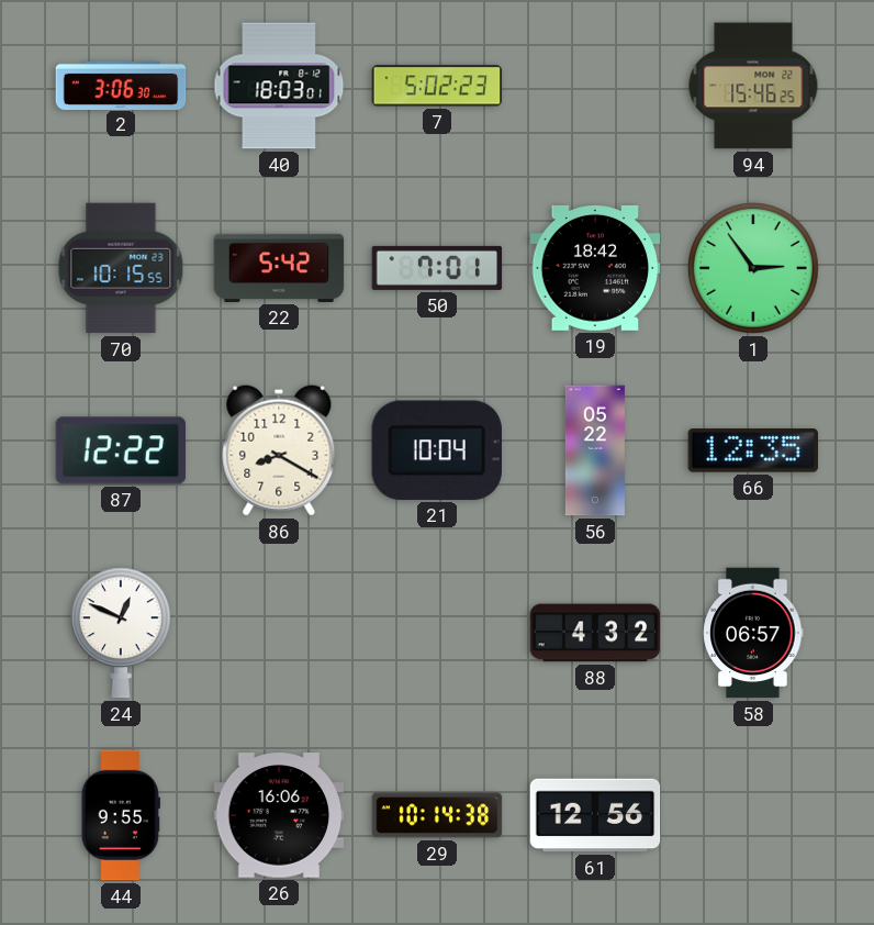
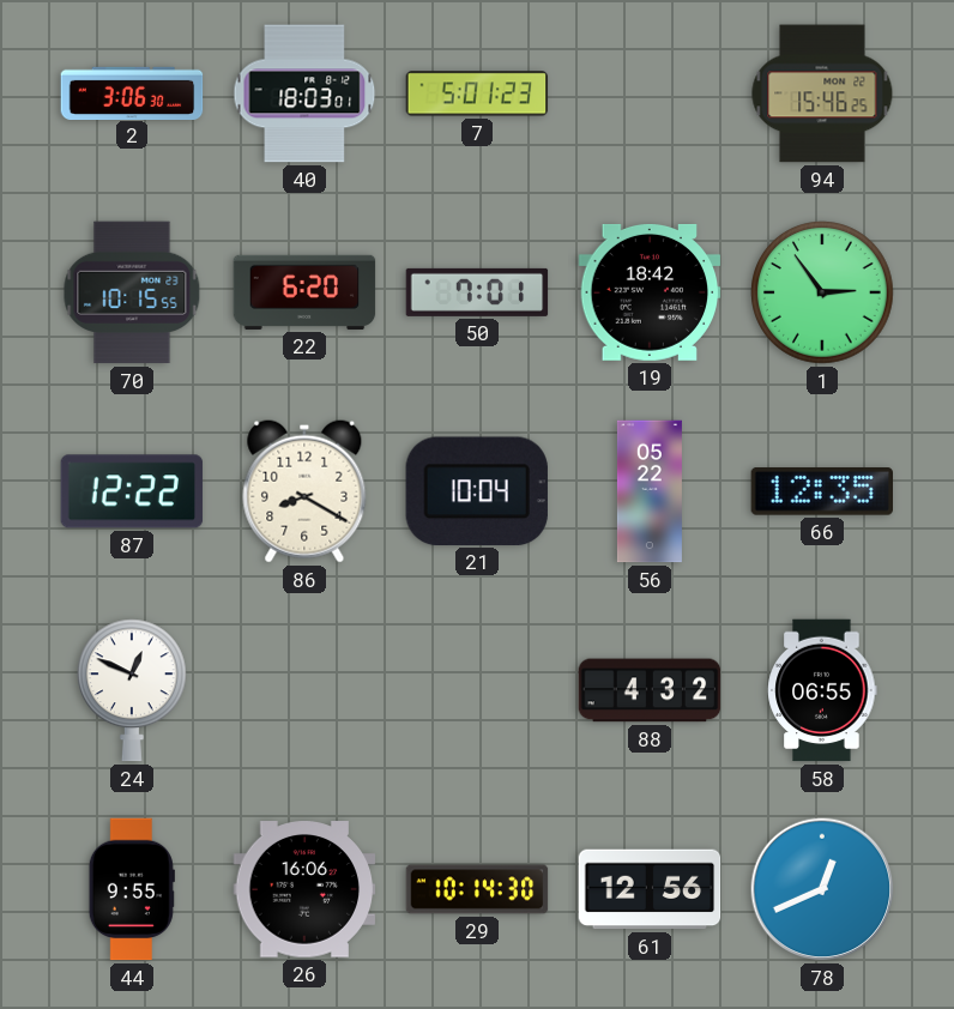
7: 5:02 -> 5:01
22: 5:42 -> 6:20
58: 06:57 -> 06:55
29: 10:14:38 -> 10:14:30
78: none -> 12:41
